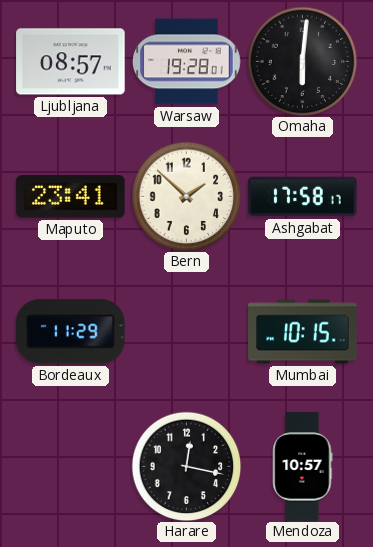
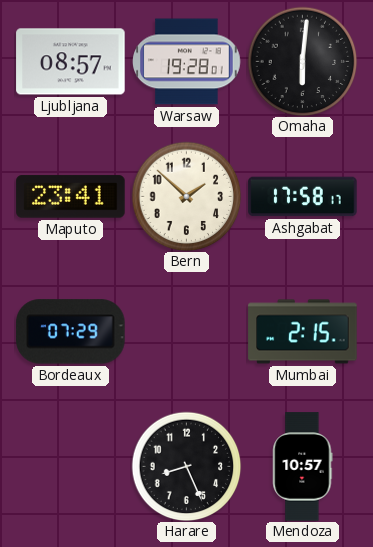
Bordeaux: 11:29 -> 07:29
Mumbai: 10:15 -> 2:15
Harare: 12:17 -> 8:26
